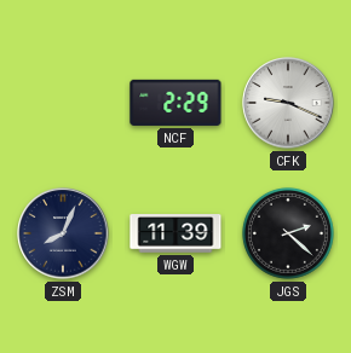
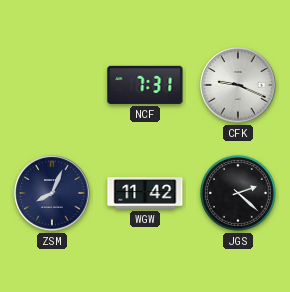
NCF: 2:29 -> 7:31
WGW: 11:39 -> 11:42
